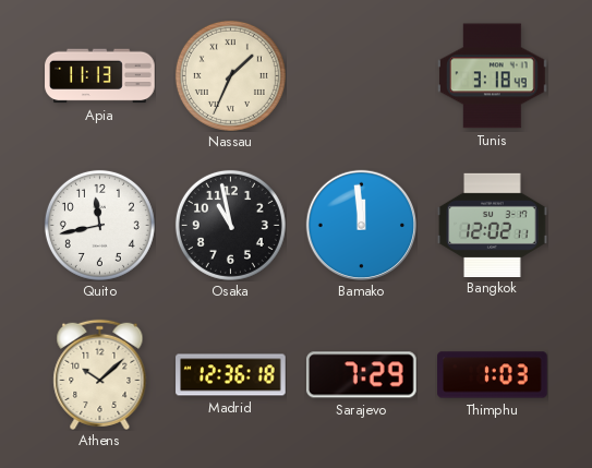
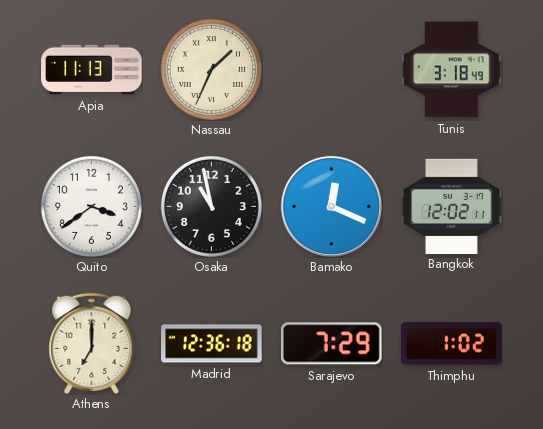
Quito: 11:43 -> 3:39
Bamako: 11:59 -> 12:19
Athens: 10:08 -> 7:00
Thimphu: 1:03 -> 1:02
